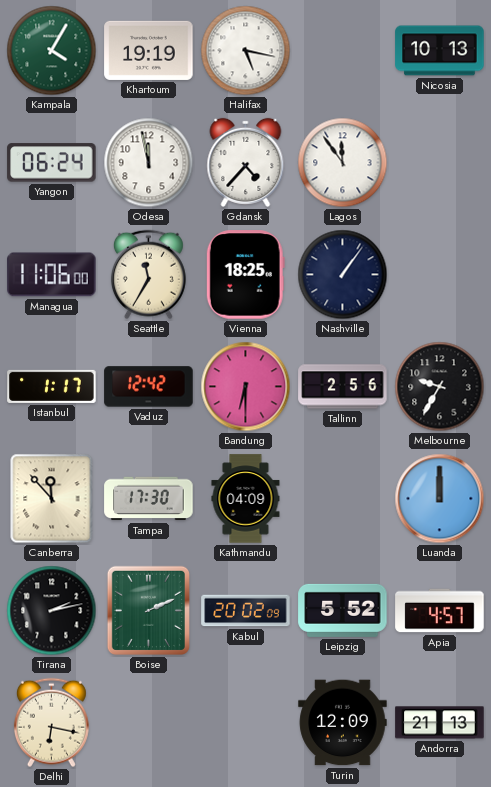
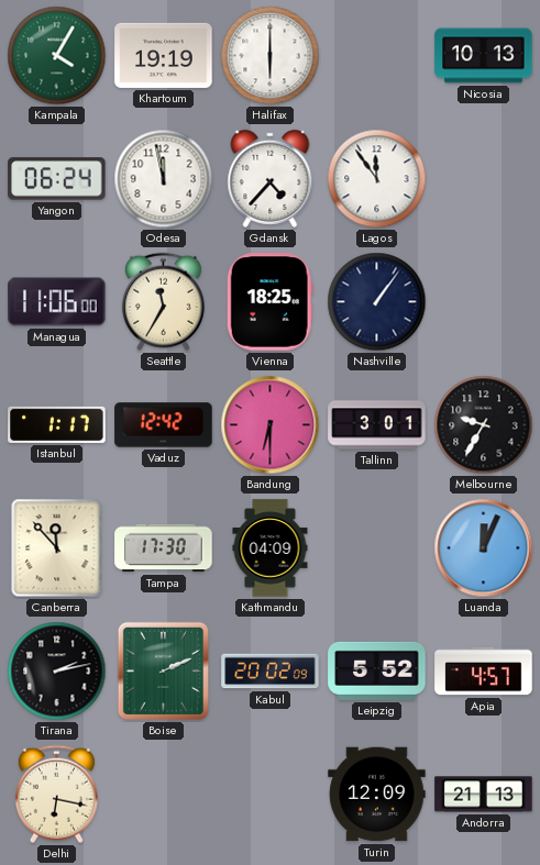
Halifax: 5:17 -> 6:00
Tallinn: 2:56 -> 3:01
Luanda: 12:00 -> 12:04
